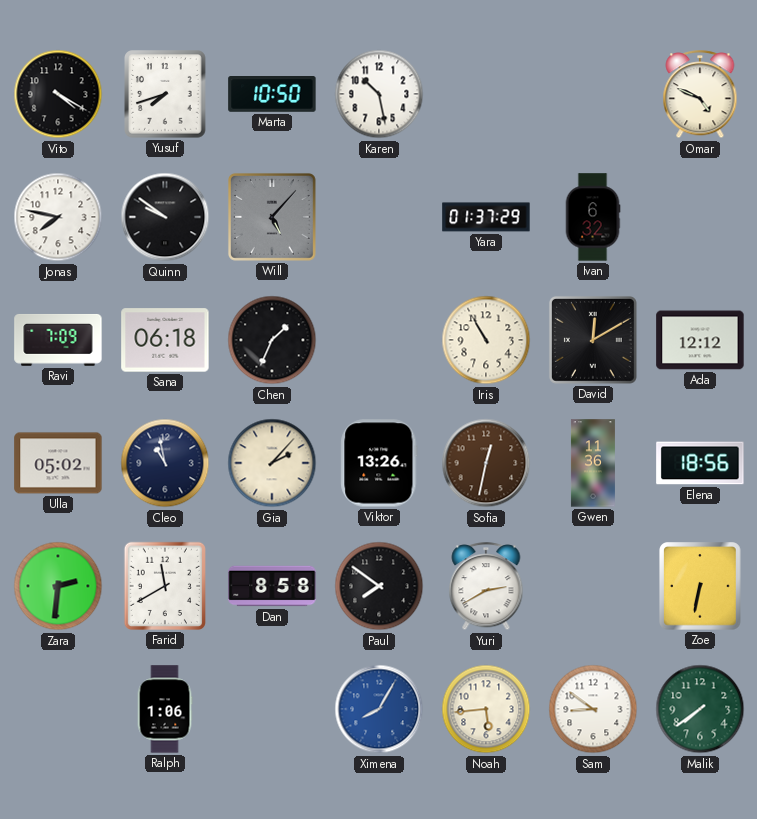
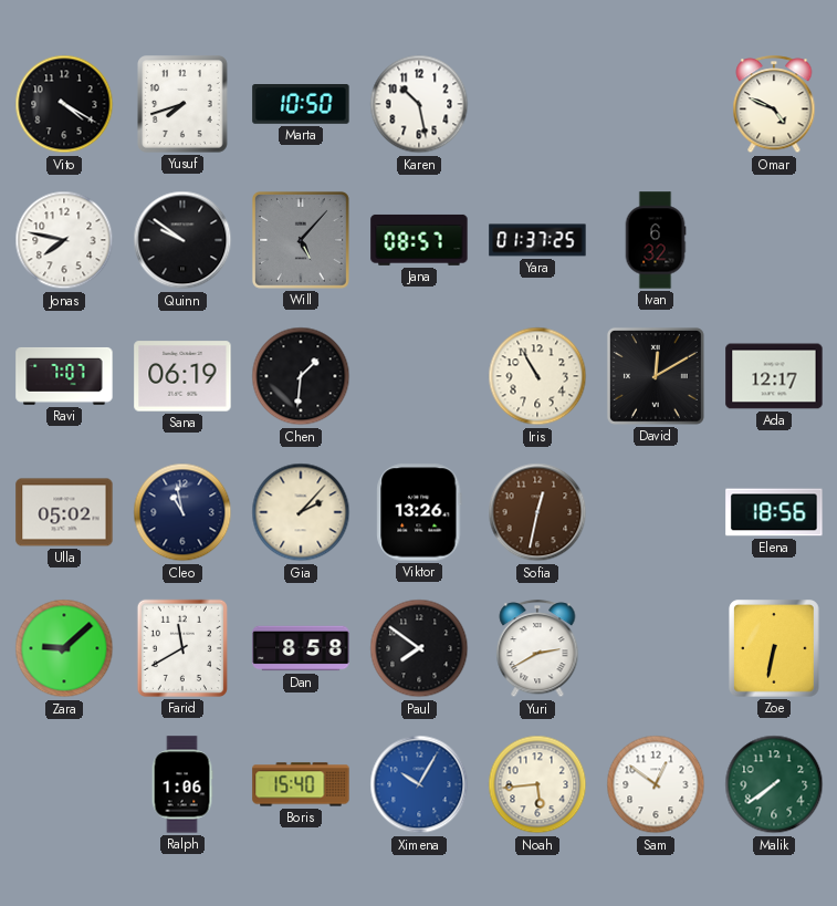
Jana: none -> 08:57
Yara: 01:37:29 -> 01:37:25
Ravi: 7:09 -> 7:07
Sana: 06:18 -> 06:19
Chen: 1:34 -> 1:31
Ada: 12:12 -> 12:17
Gwen: 11:36 -> none
Zara: 2:31 -> 9:08
Boris: none -> 15:40
Ximena: 8:05 -> 10:05
Sam: 8:51 -> 12:51
